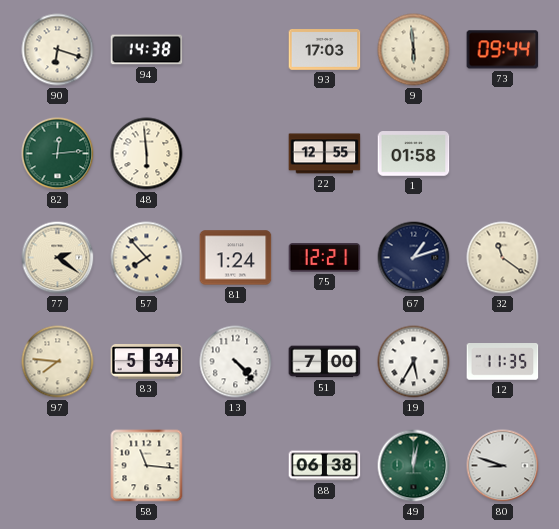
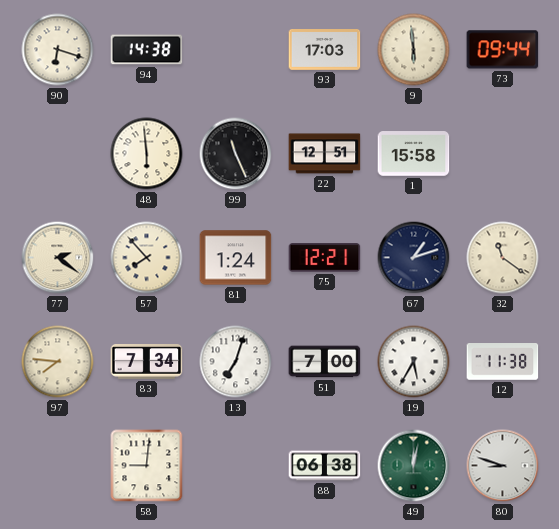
82: 12:14 -> none
99: none -> 11:26
22: 12:55 -> 12:51
1: 01:58 -> 15:58
83: 5:34 -> 7:34
13: 4:23 -> 7:03
12: 11:35 -> 11:38
58: 11:16 -> 9:01
